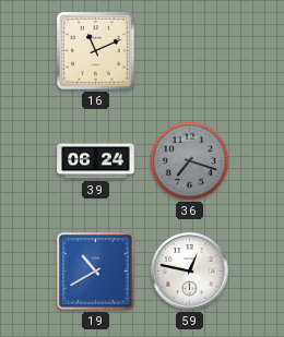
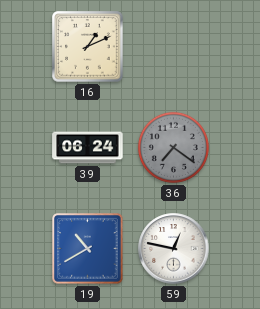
16: 11:11 -> 1:11
36: 7:18 -> 7:21
